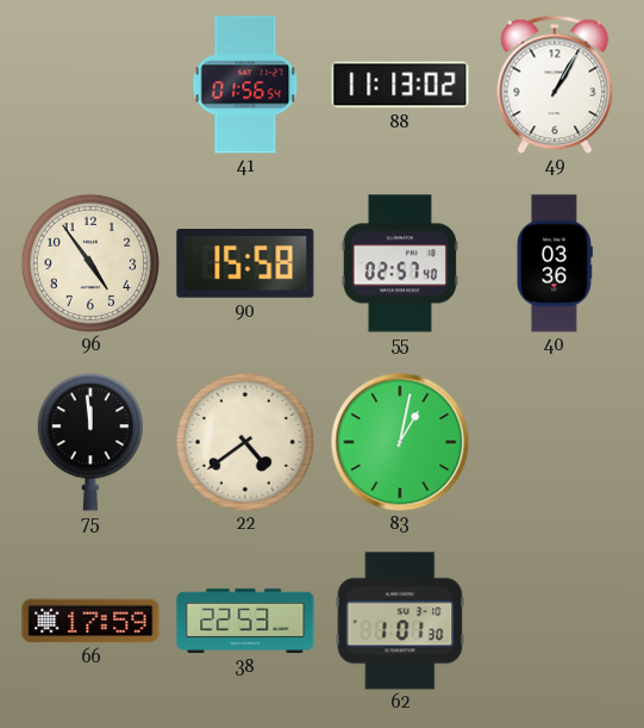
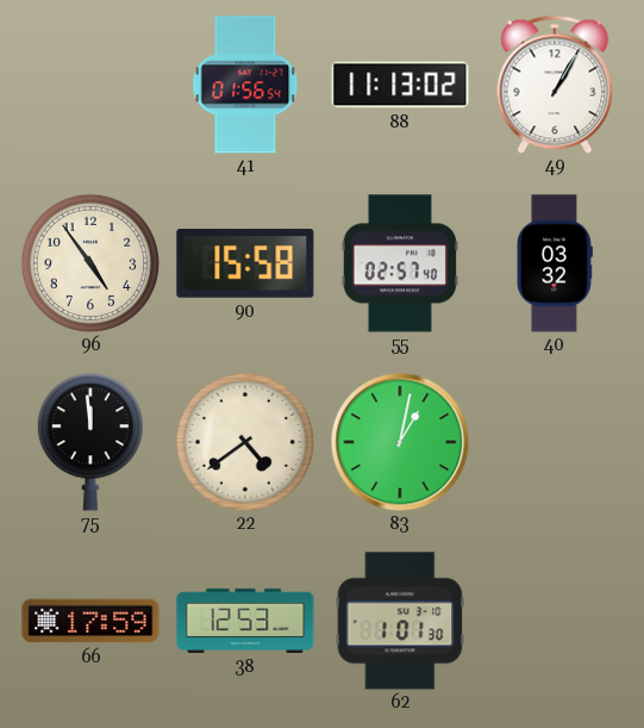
40: 03:36 -> 03:32
38: 22:53 -> 12:53
